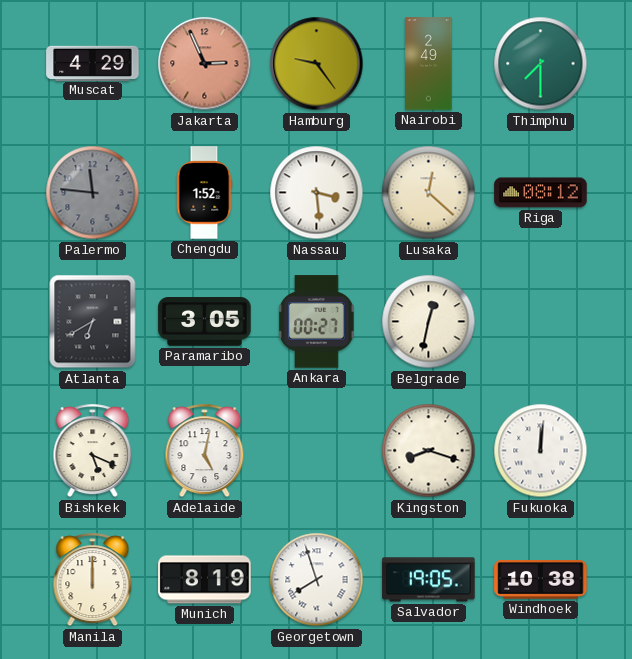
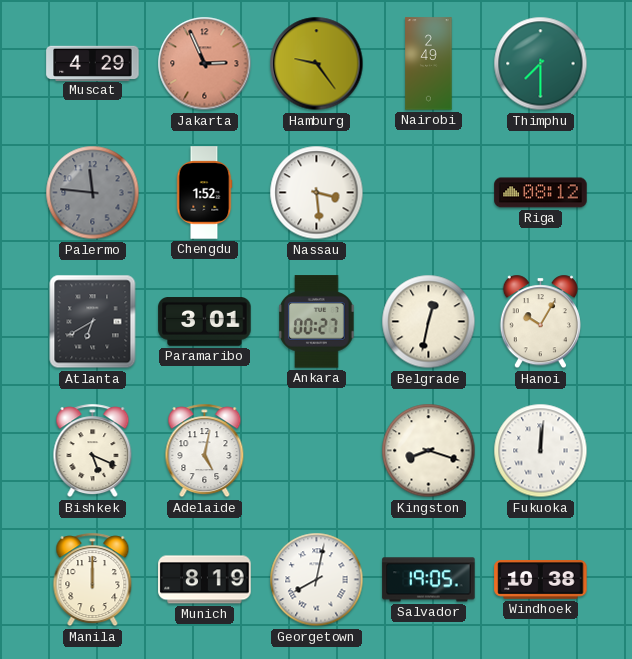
Lusaka: 12:22 -> none
Paramaribo: 3:05 -> 3:01
Hanoi: none -> 10:05
Georgetown: 7:57 -> 8:02
